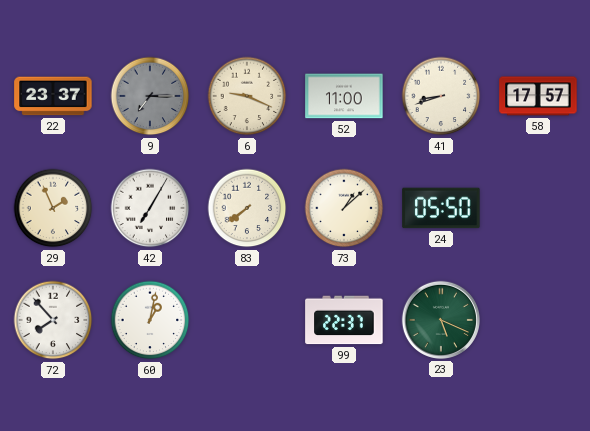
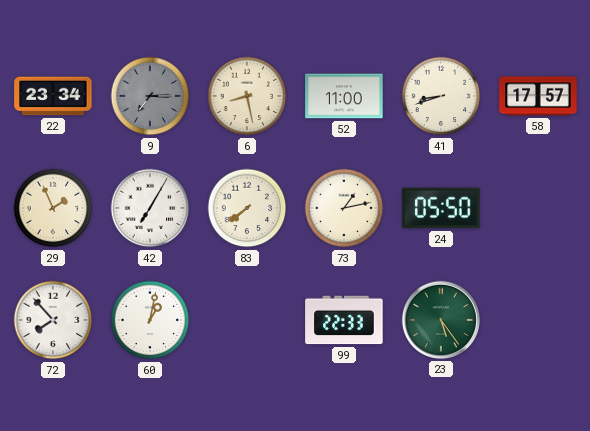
22: 23:37 -> 23:34
6: 9:19 -> 8:28
73: 1:08 -> 1:13
99: 22:37 -> 22:33
23: 5:19 -> 5:24
